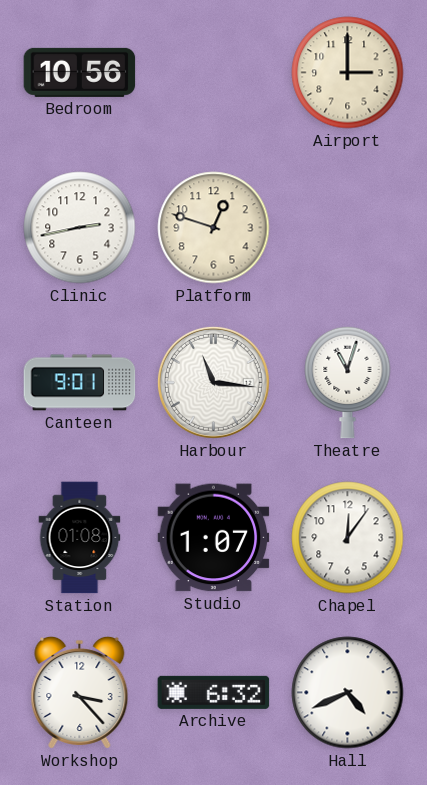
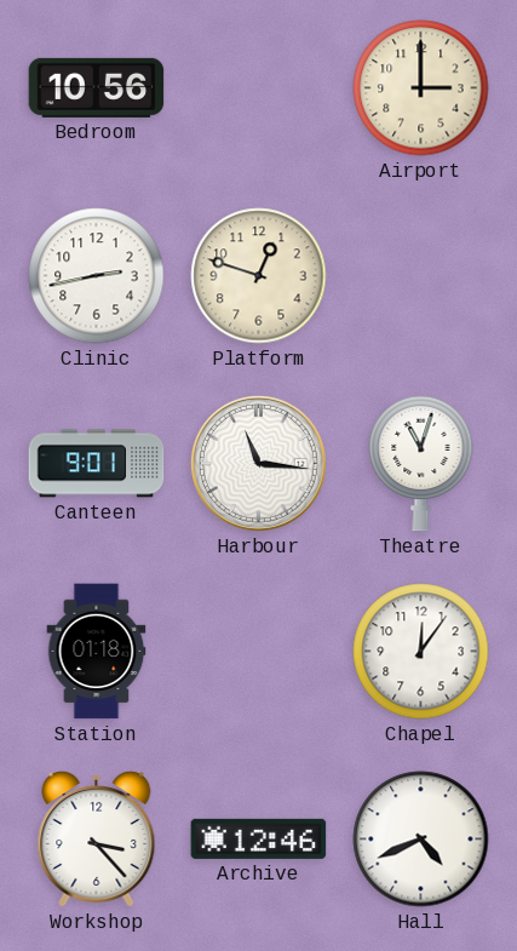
Station: 01:08 -> 01:18
Studio: 1:07 -> none
Archive: 6:32 -> 12:46
